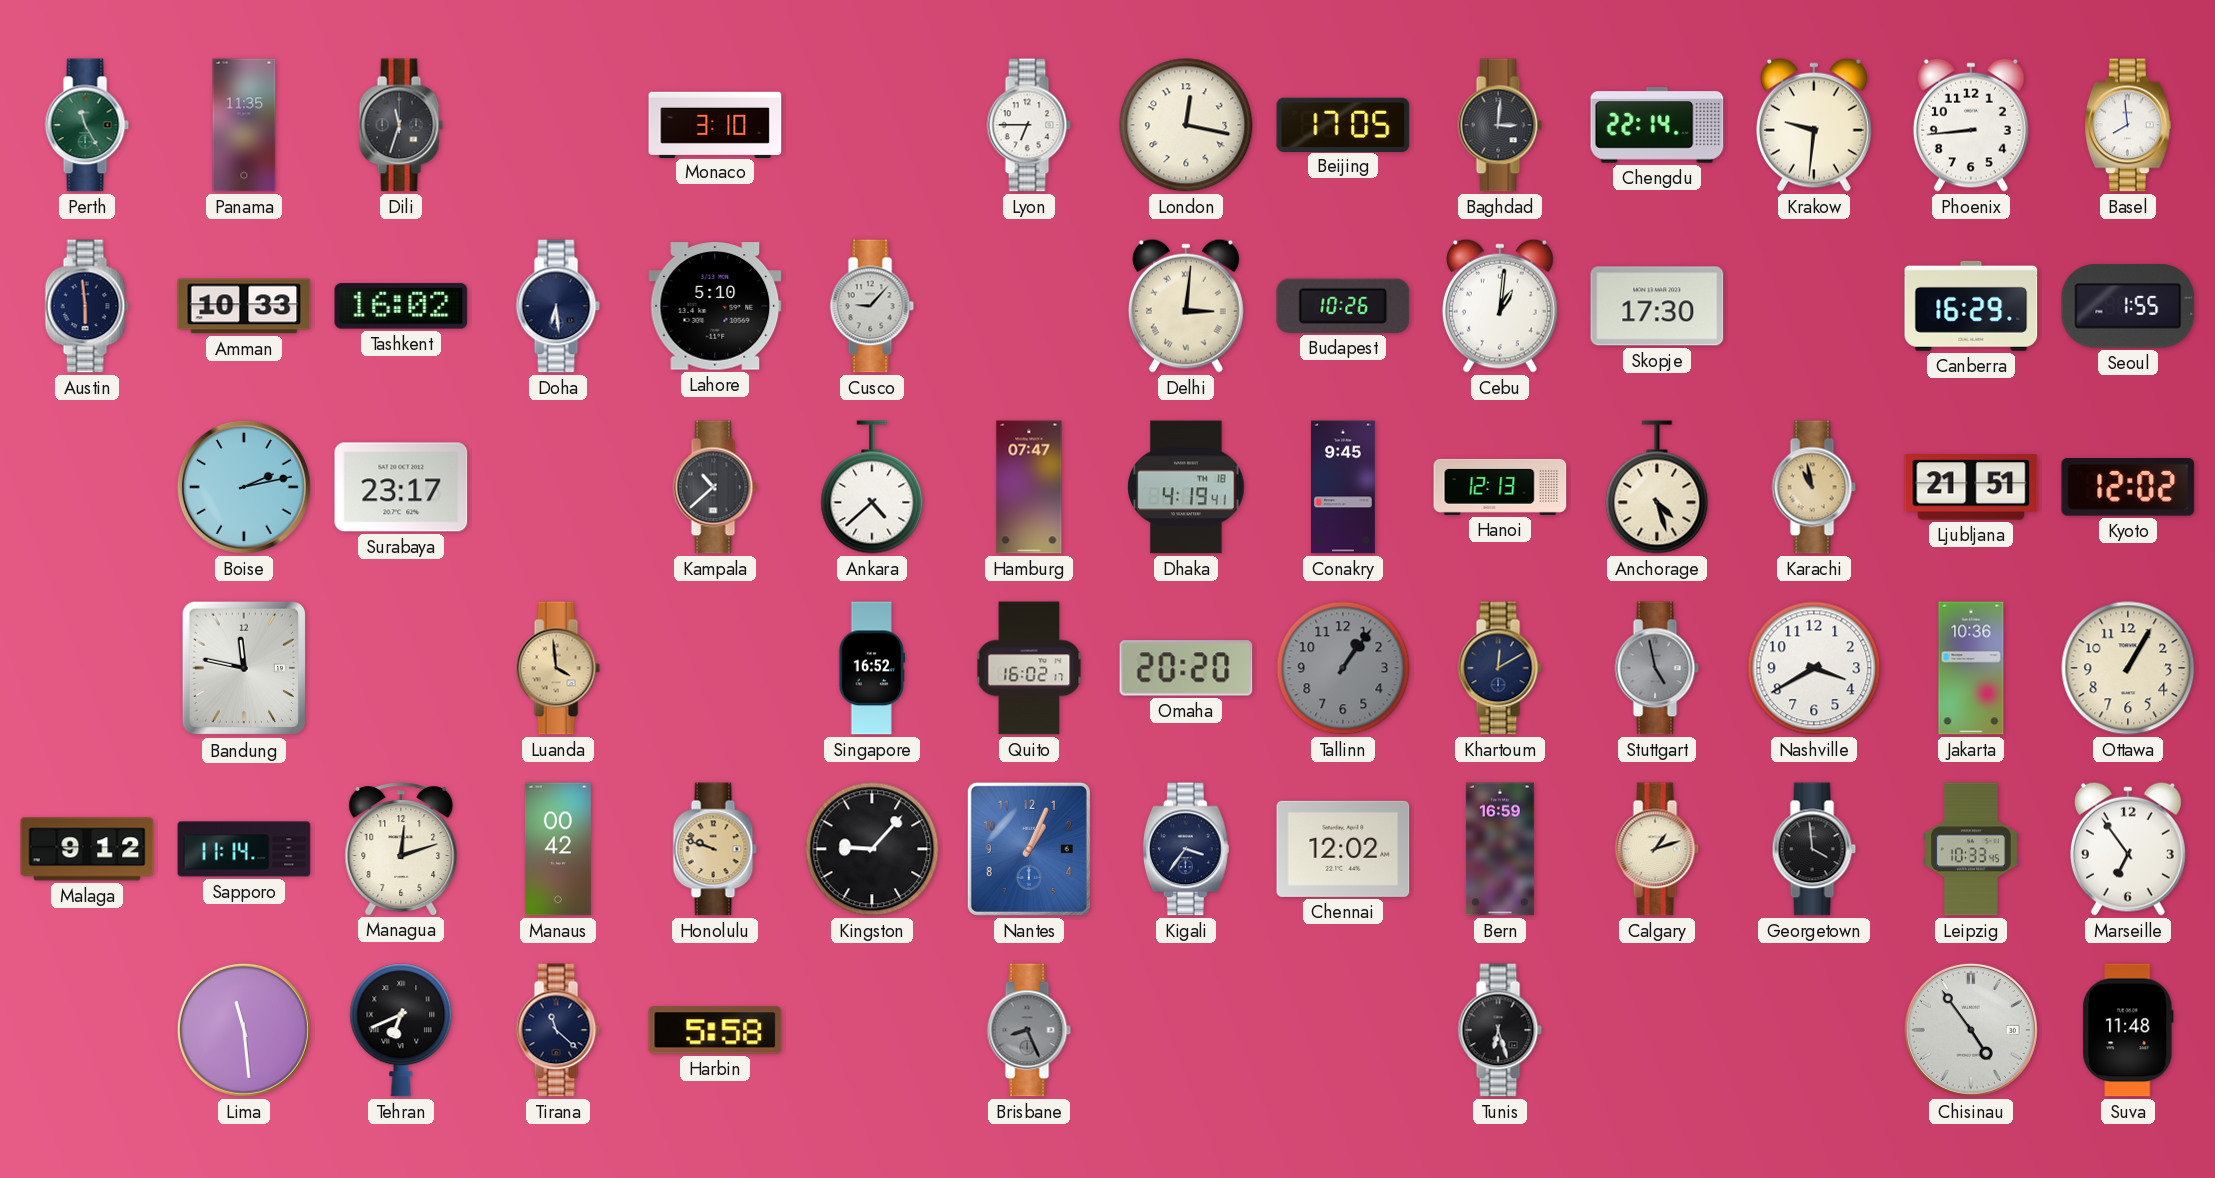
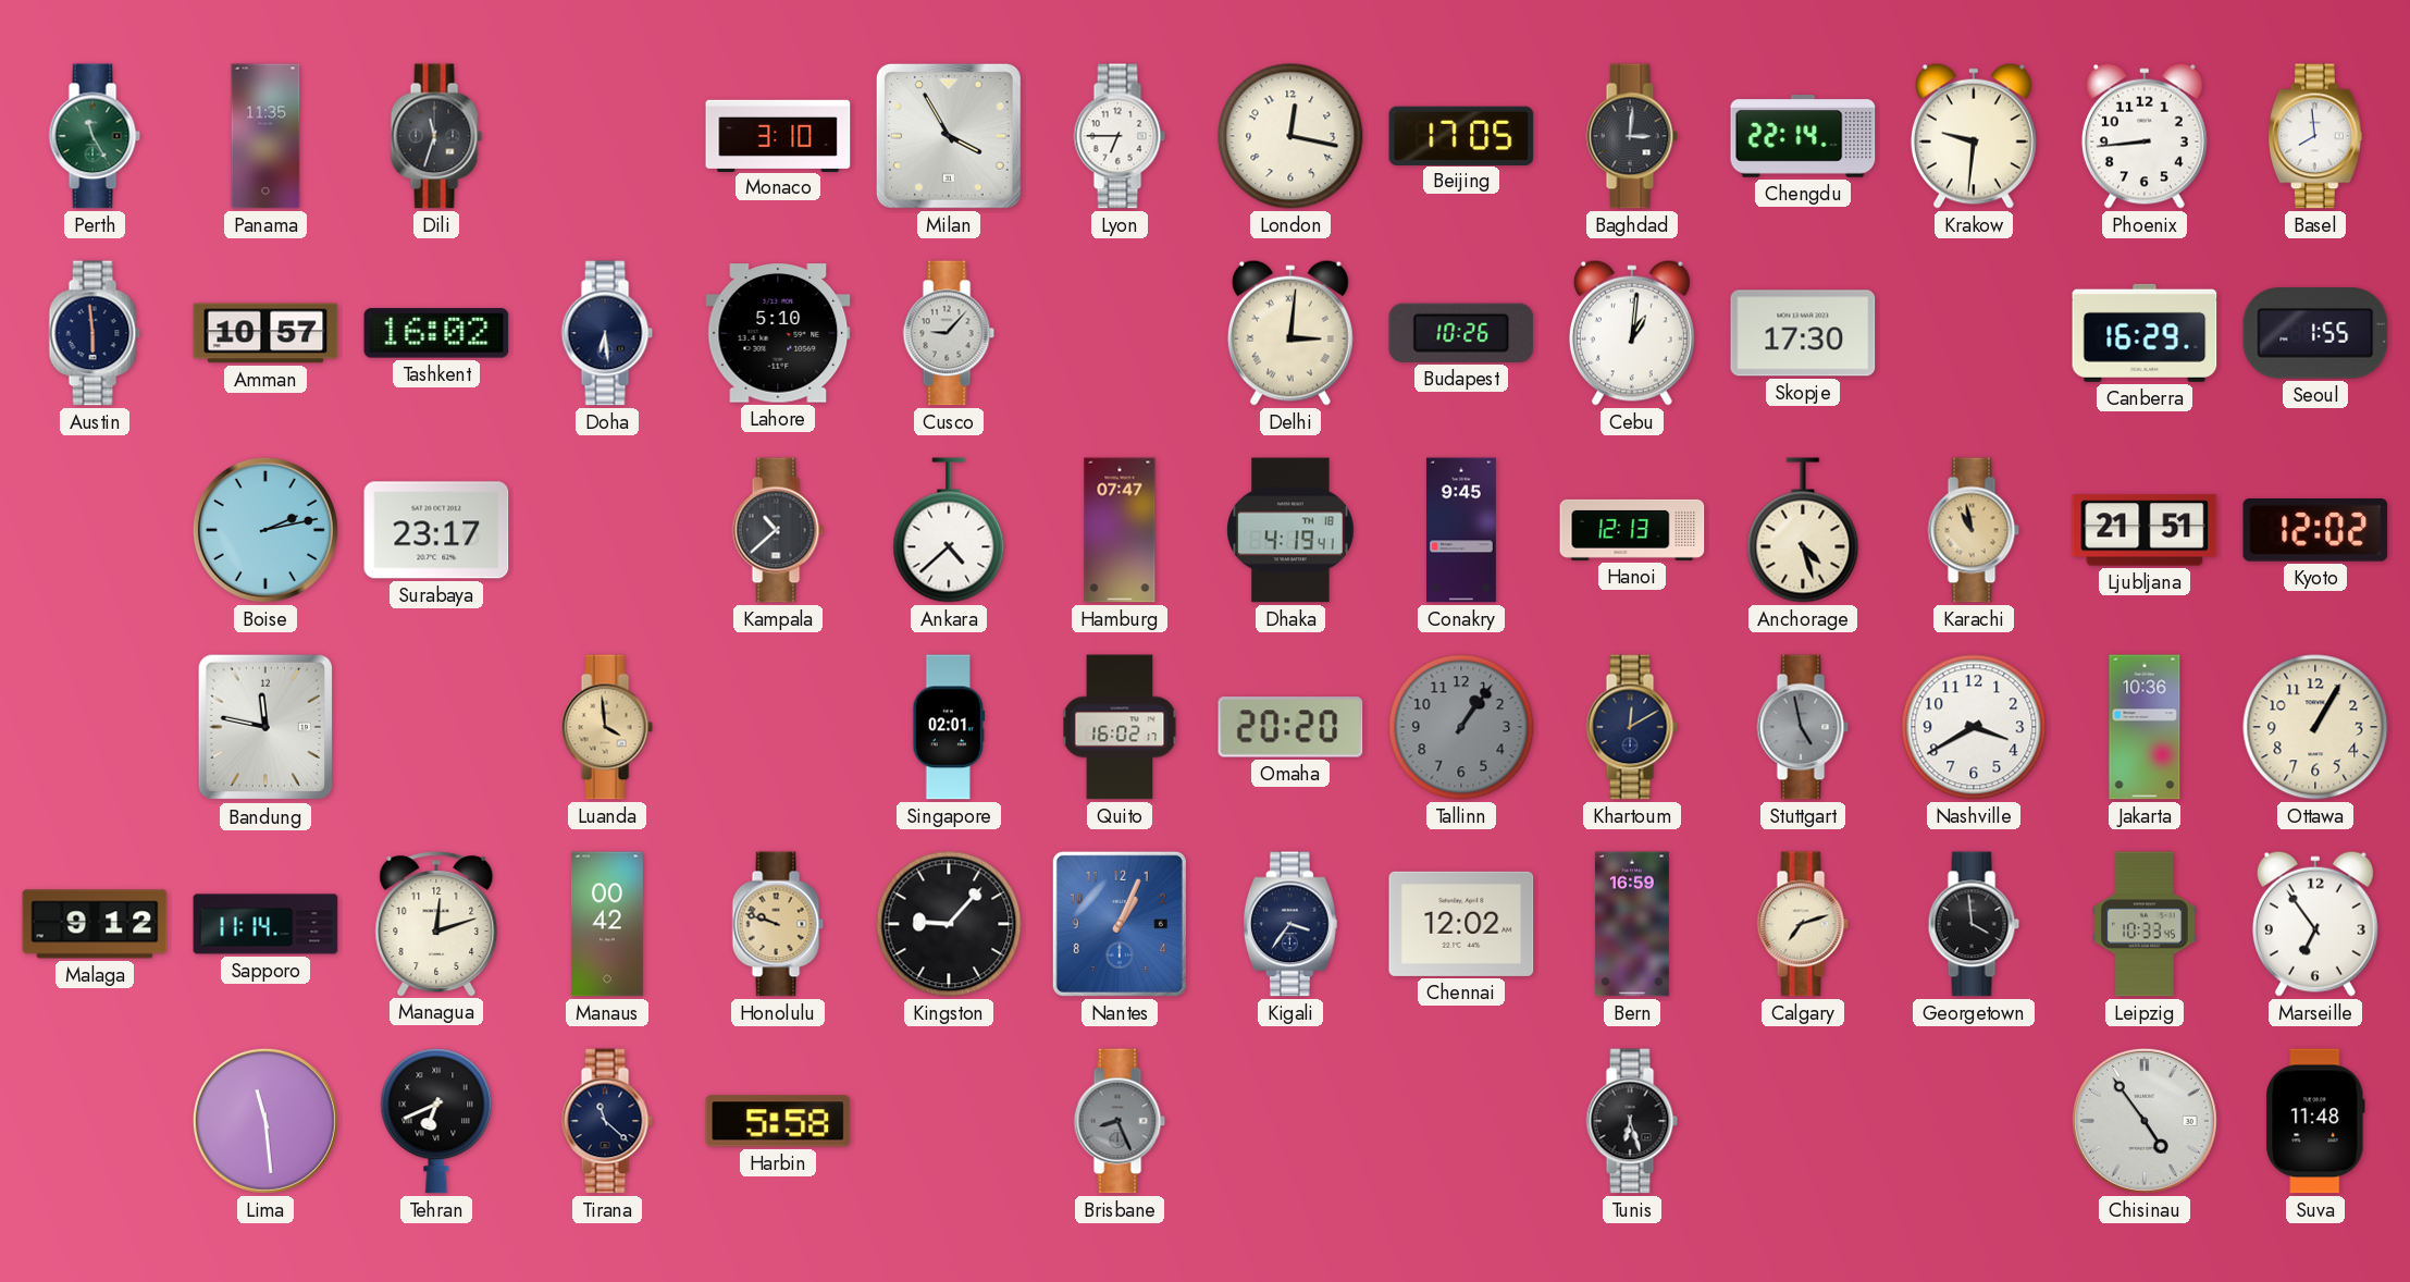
Milan: none -> 3:55
Amman: 10:33 -> 10:57
Singapore: 16:52 -> 02:01
Calgary: 1:12 -> 7:12
